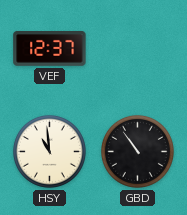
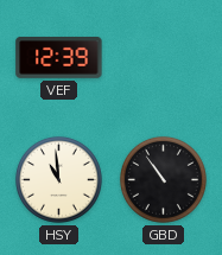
VEF: 12:37 -> 12:39
